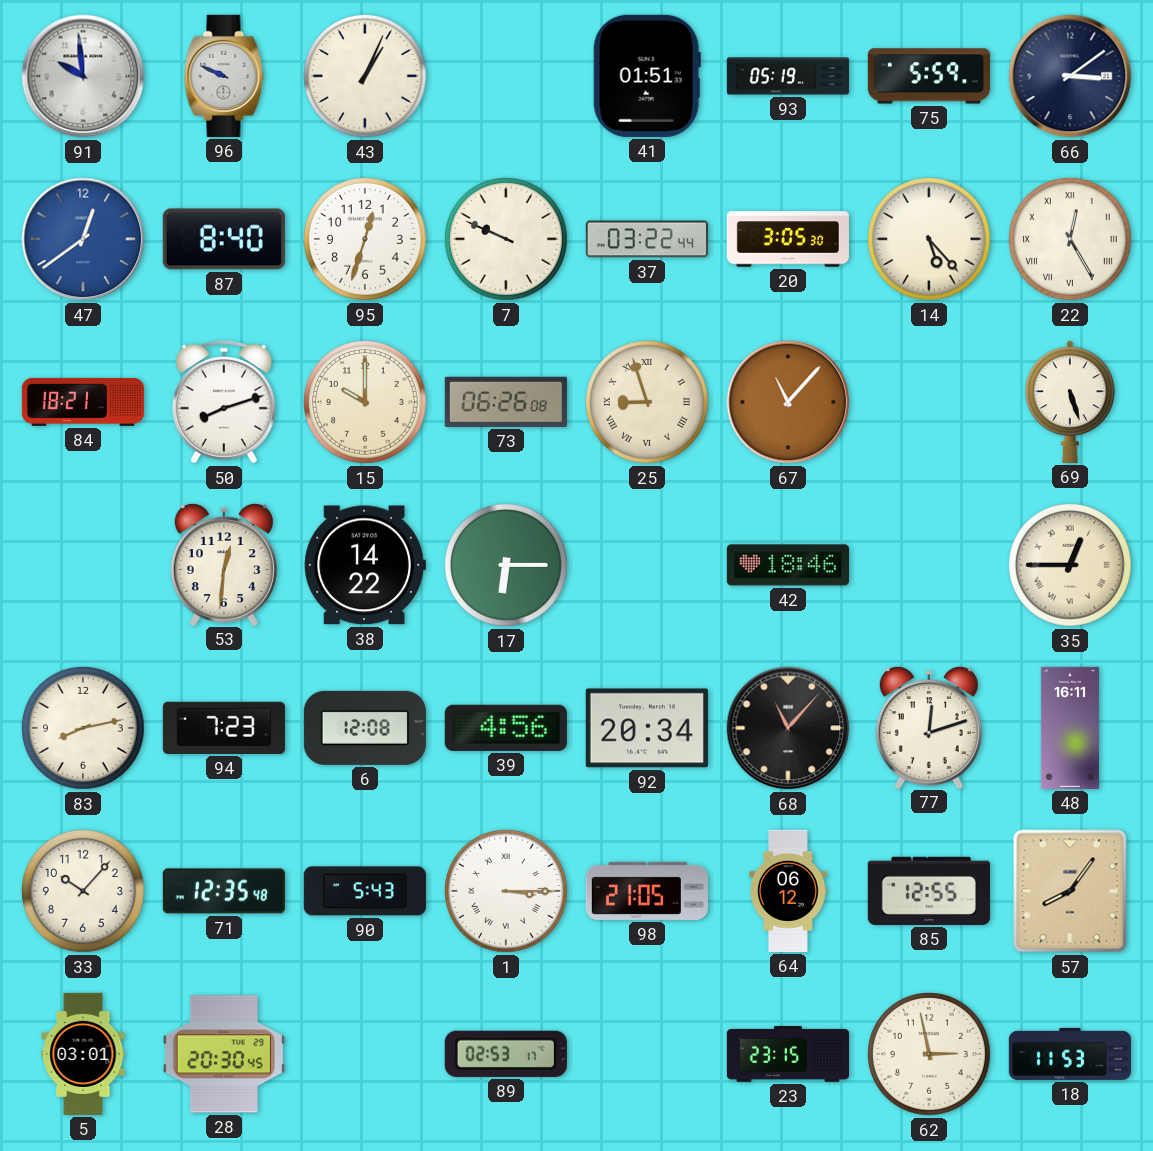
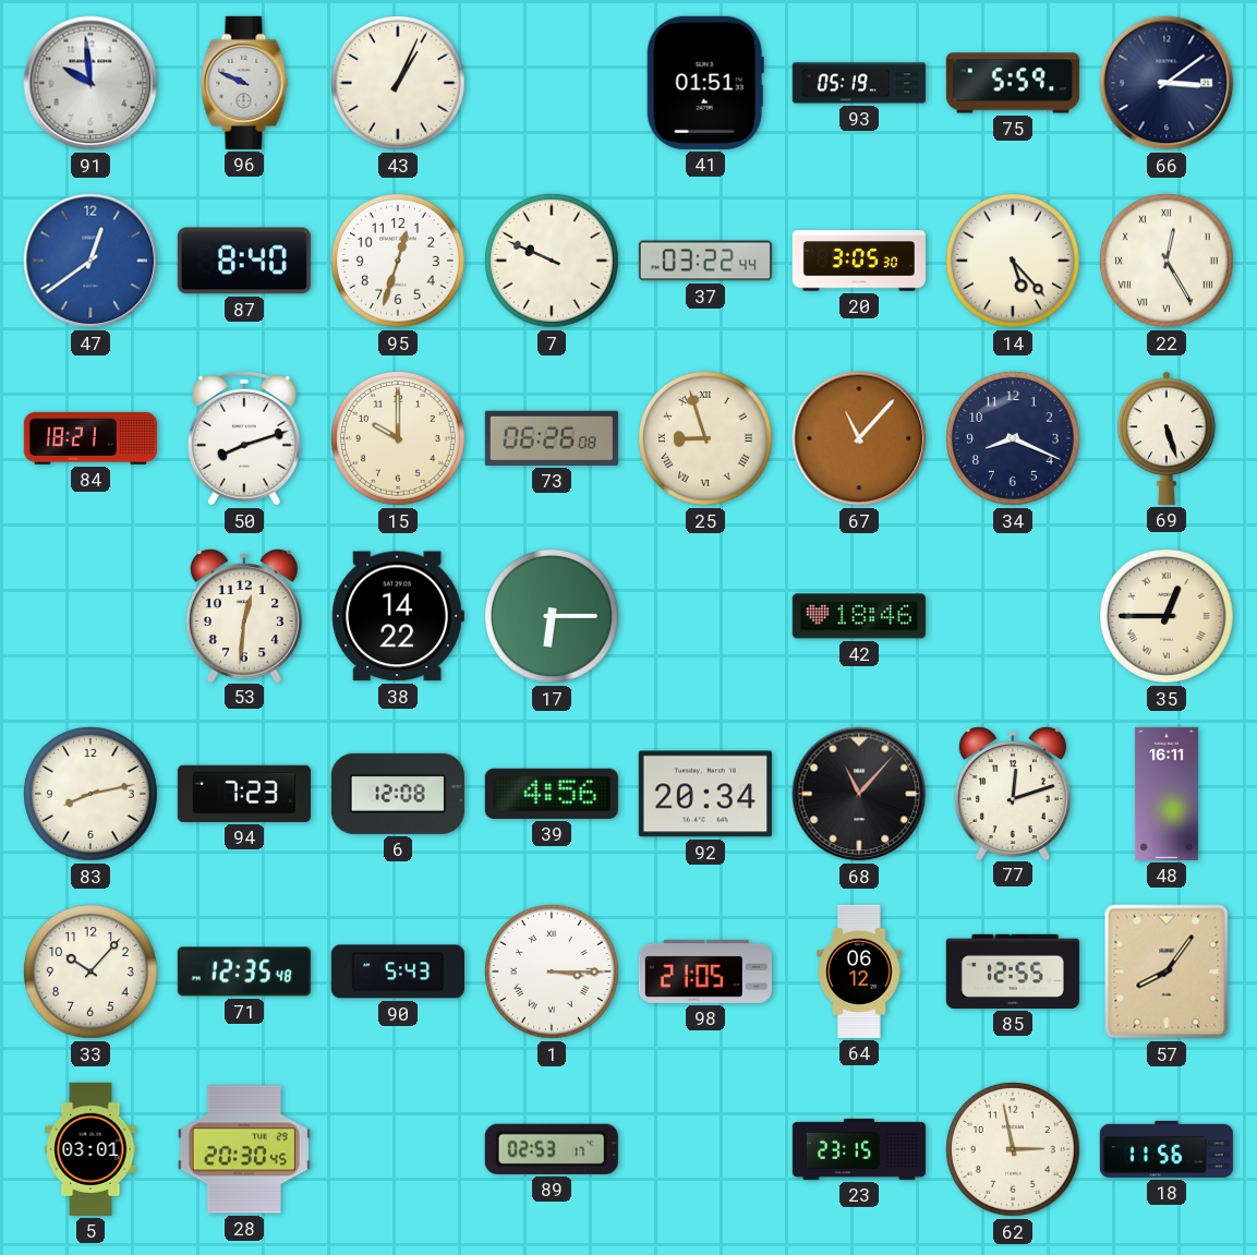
34: none -> 8:19
18: 11:53 -> 11:56
